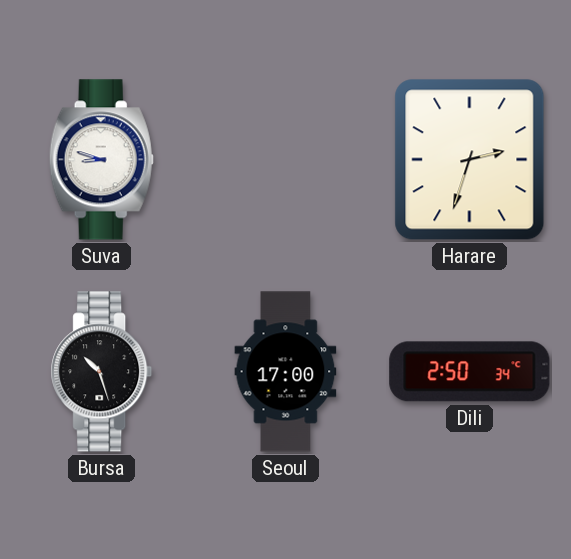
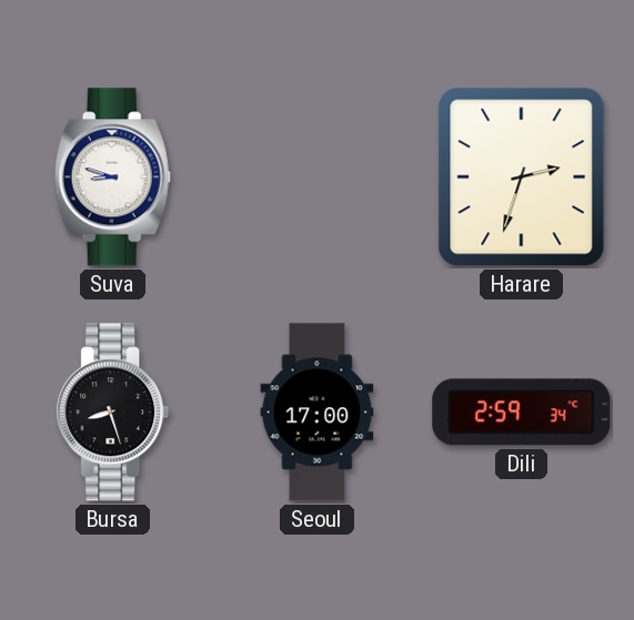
Bursa: 10:27 -> 8:27
Dili: 2:50 -> 2:59
